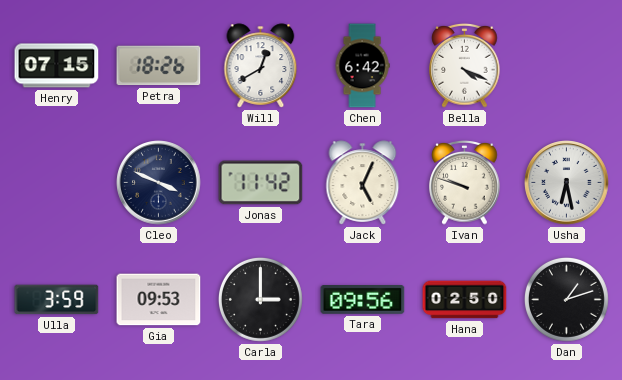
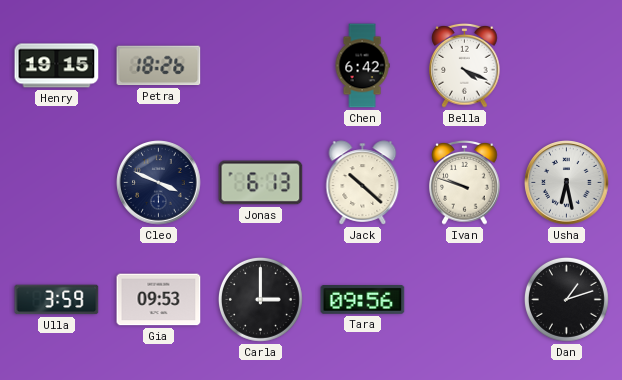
Henry: 07:15 -> 19:15
Will: 12:40 -> none
Jonas: 11:42 -> 6:13
Jack: 5:04 -> 10:22
Hana: 02:50 -> none
